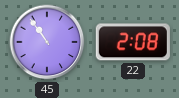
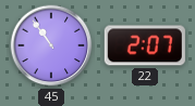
22: 2:08 -> 2:07
